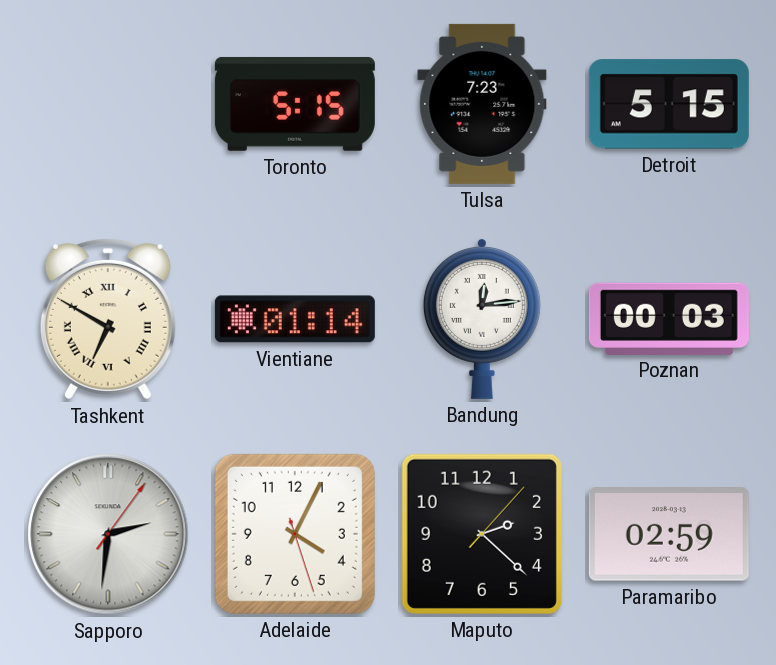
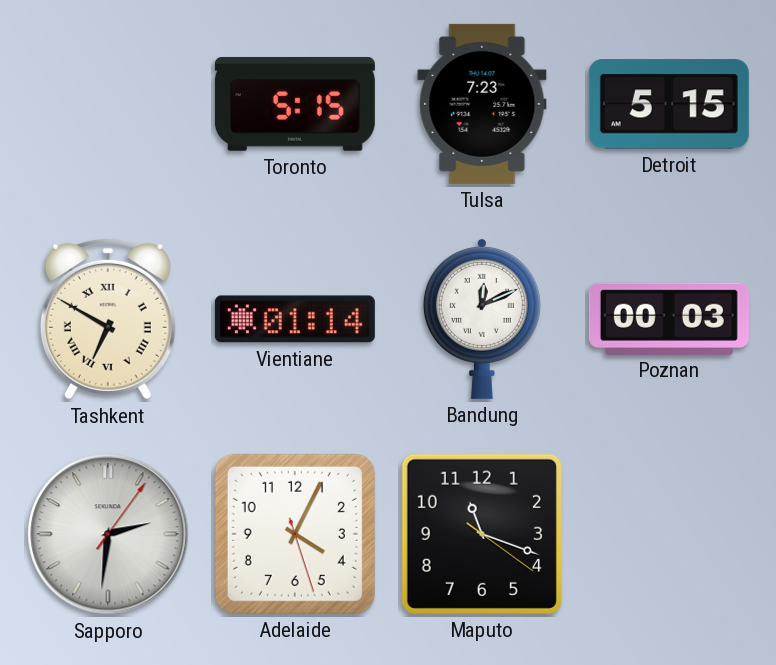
Bandung: 12:14 -> 12:11
Maputo: 2:22 -> 11:18
Paramaribo: 02:59 -> none
